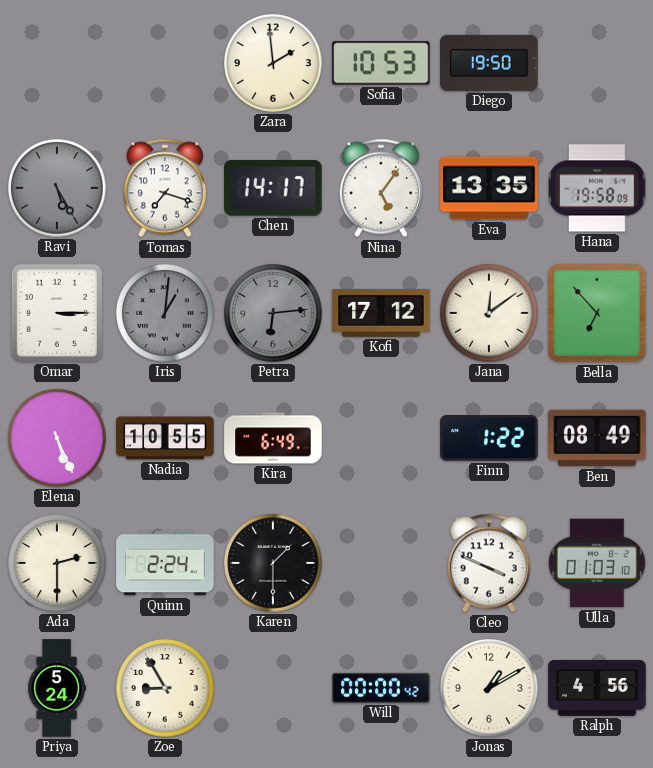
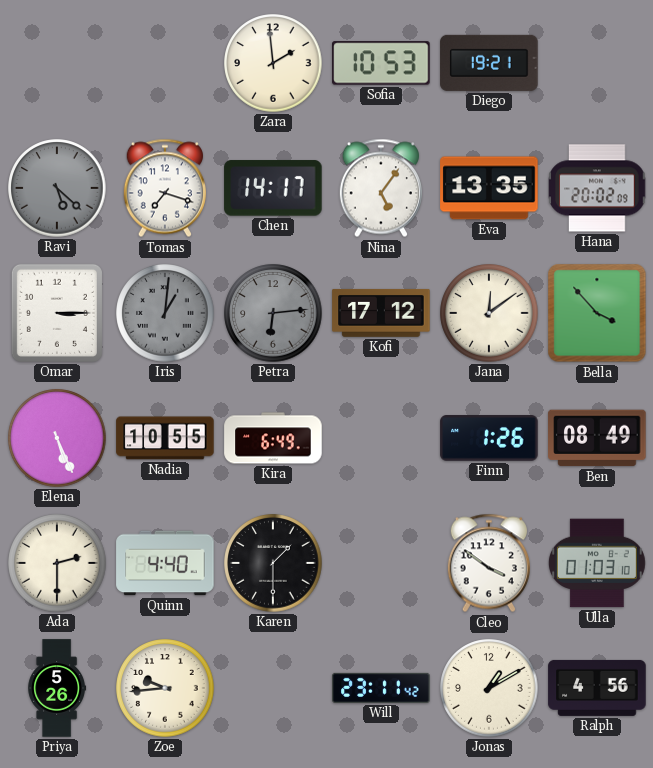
Diego: 19:50 -> 19:21
Ravi: 5:25 -> 5:22
Hana: 19:58 -> 20:02
Bella: 6:53 -> 3:53
Finn: 1:22 -> 1:26
Quinn: 2:24 -> 4:40
Cleo: 3:49 -> 3:51
Priya: 5:24 -> 5:26
Zoe: 8:55 -> 9:44
Will: 00:00 -> 23:11
